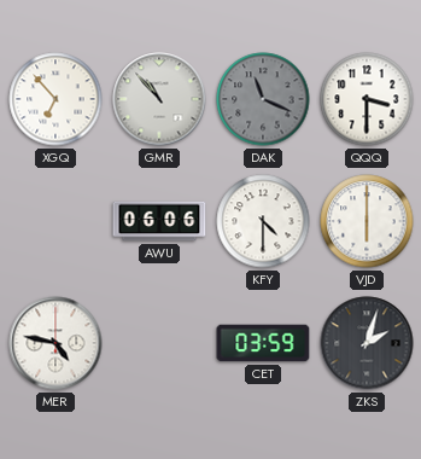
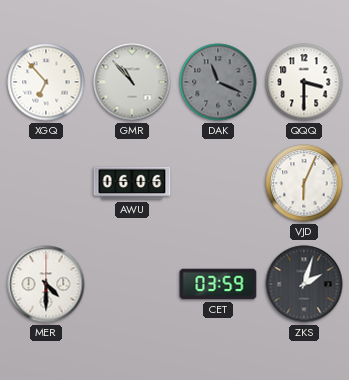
KFY: 4:30 -> none
VJD: 6:00 -> 6:04
MER: 4:47 -> 4:30
